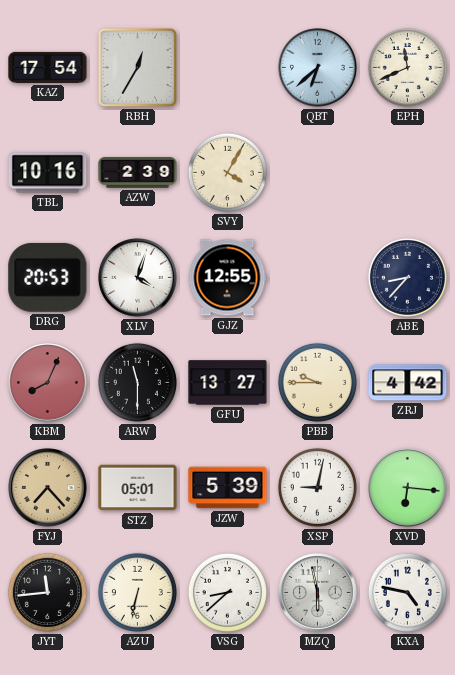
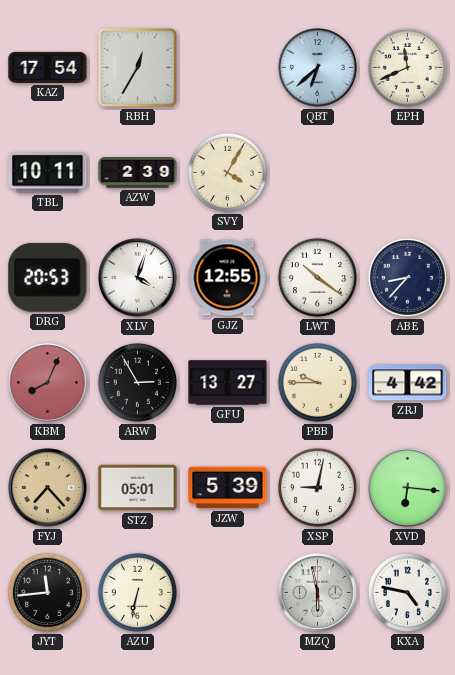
TBL: 10:16 -> 10:11
LWT: none -> 10:21
ARW: 11:30 -> 2:55
VSG: 8:38 -> none
